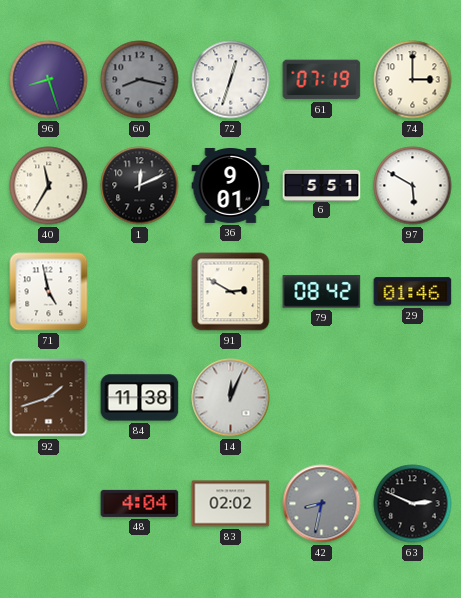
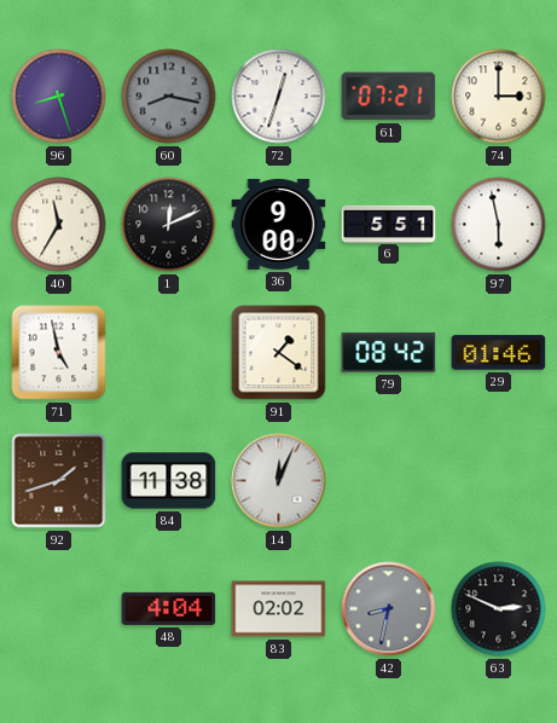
61: 07:19 -> 07:21
36: 9:01 -> 9:00
97: 5:50 -> 5:58
91: 2:50 -> 1:21
